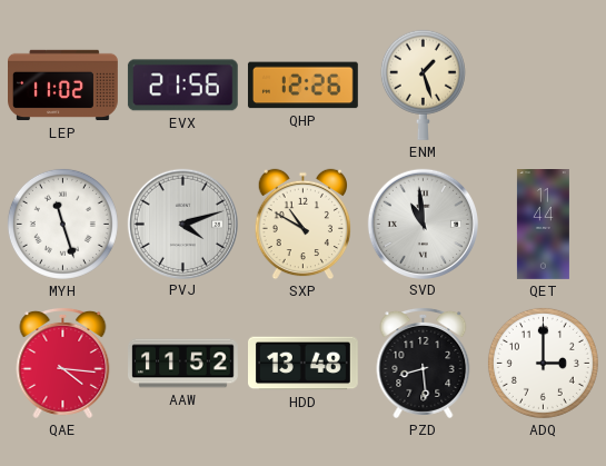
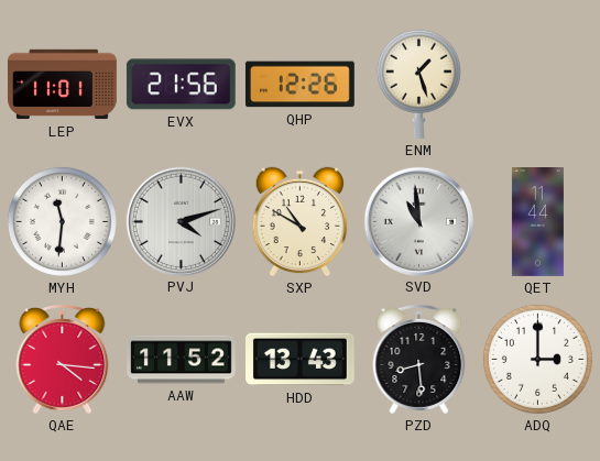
LEP: 11:02 -> 11:01
MYH: 11:27 -> 11:31
HDD: 13:48 -> 13:43
